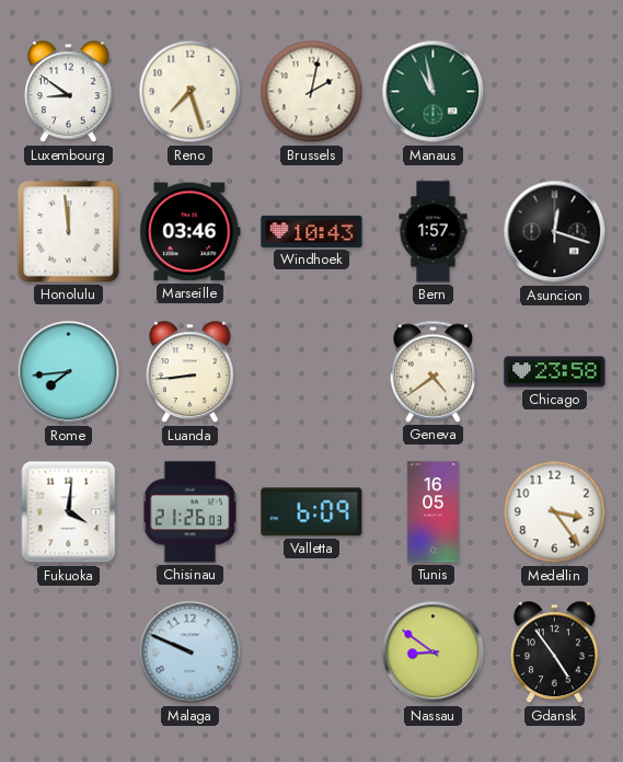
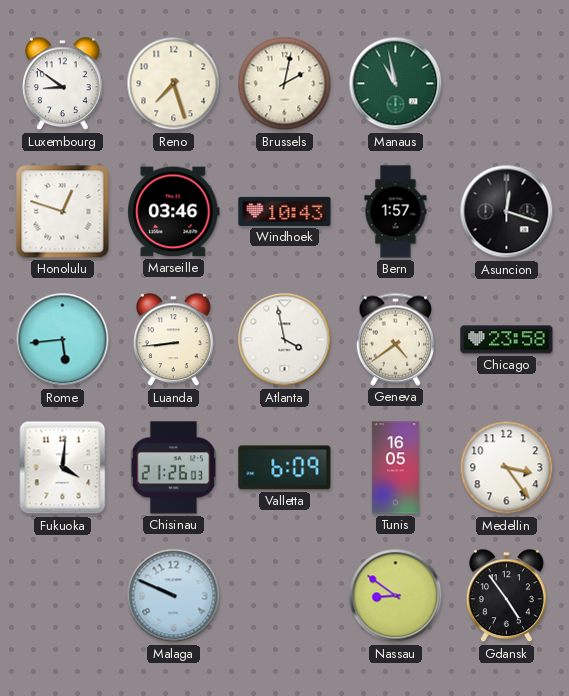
Honolulu: 11:59 -> 12:48
Rome: 7:44 -> 5:44
Atlanta: none -> 3:58
